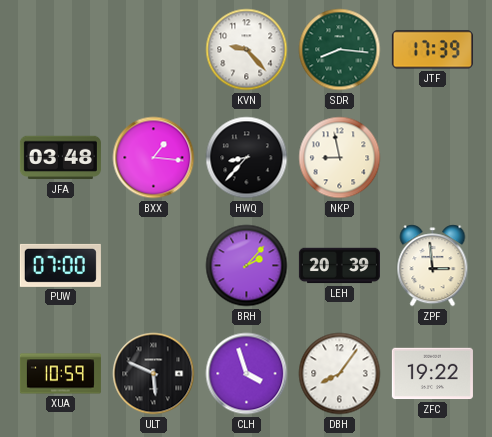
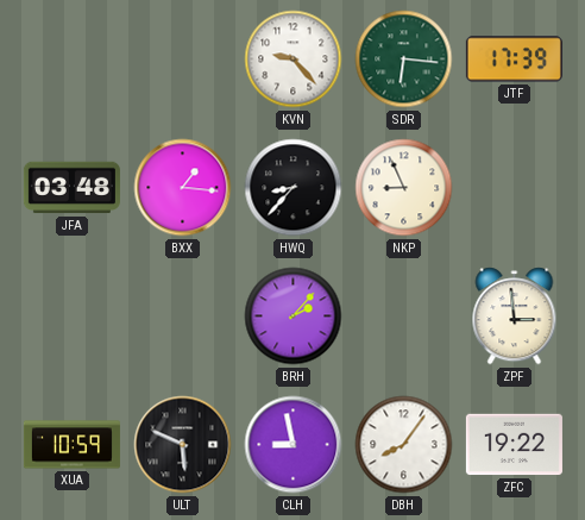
SDR: 8:16 -> 6:16
NKP: 8:58 -> 8:56
PUW: 07:00 -> none
LEH: 20:39 -> none
CLH: 3:57 -> 8:58
